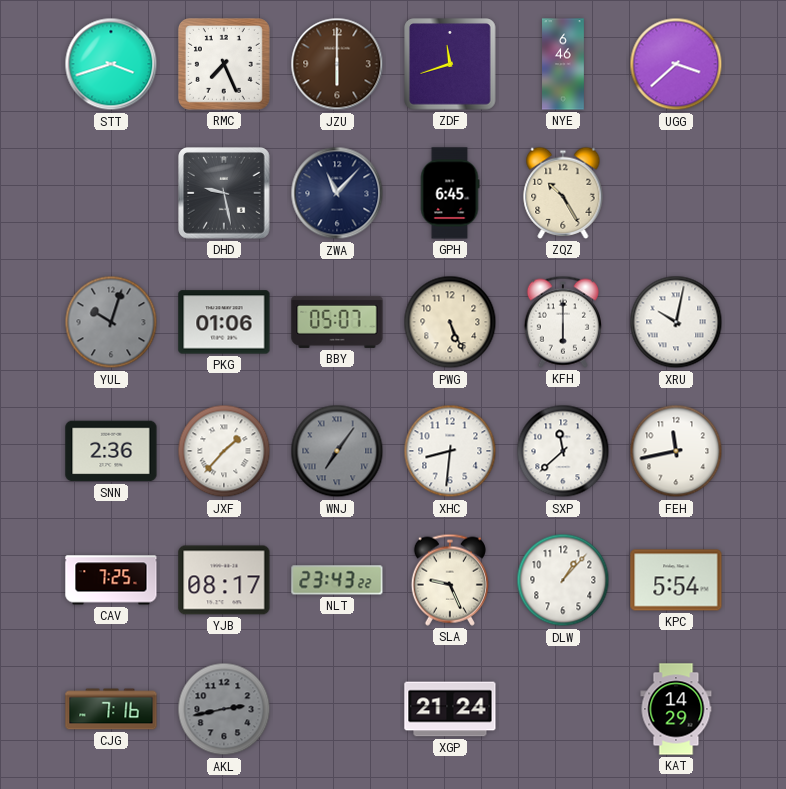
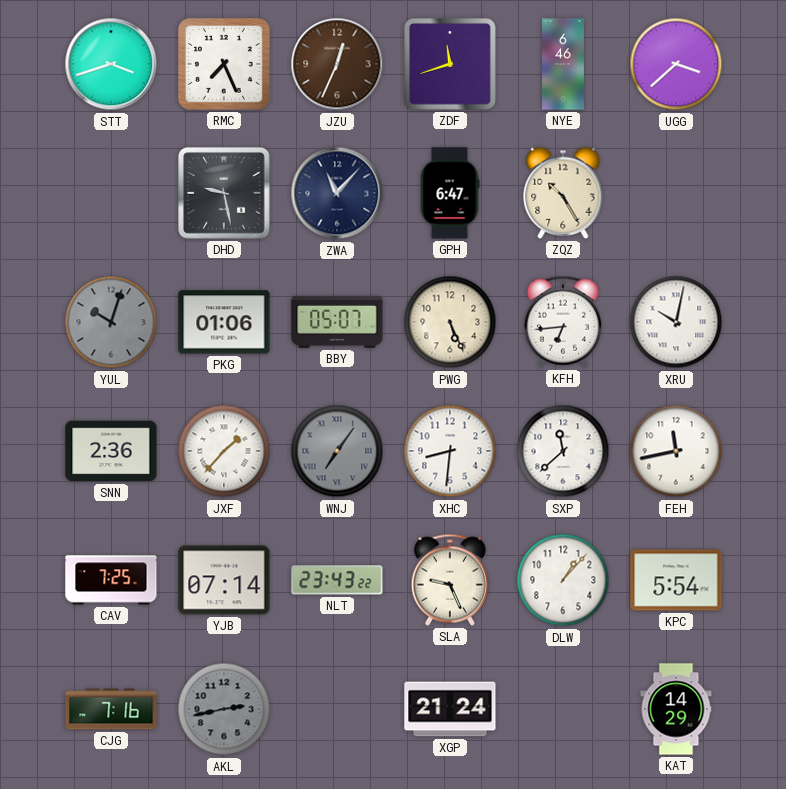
JZU: 6:00 -> 12:34
GPH: 6:45 -> 6:47
KFH: 6:00 -> 6:44
YJB: 08:17 -> 07:14
